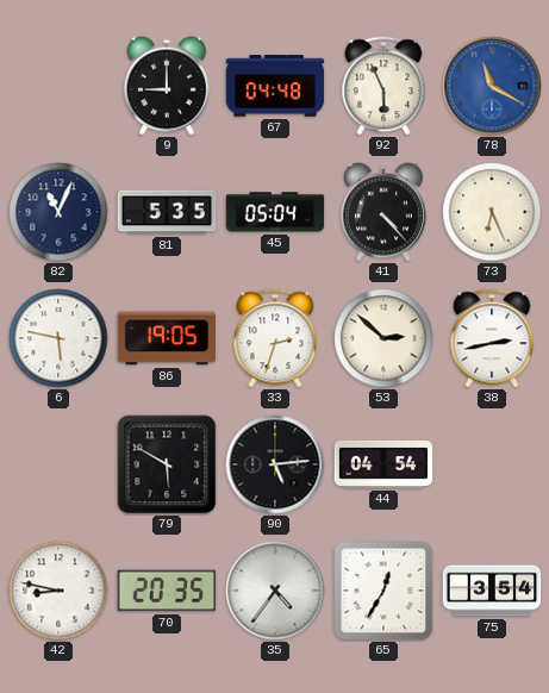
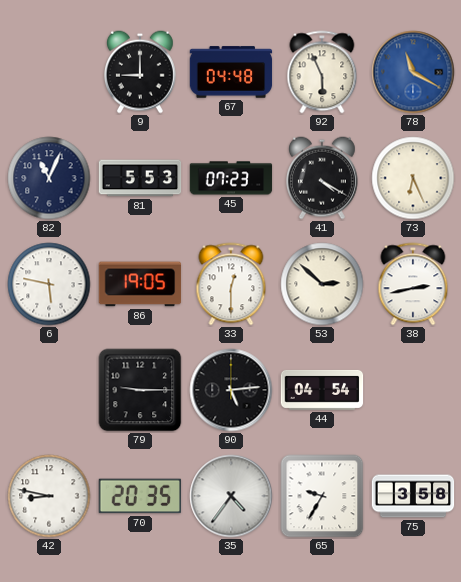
81: 5:35 -> 5:53
45: 05:04 -> 07:23
41: 4:23 -> 4:20
33: 2:33 -> 12:30
79: 5:50 -> 9:15
65: 12:35 -> 9:35
75: 3:54 -> 3:58
